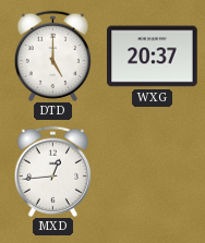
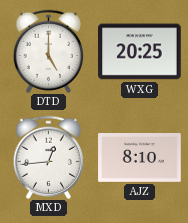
WXG: 20:37 -> 20:25
AJZ: none -> 8:10
